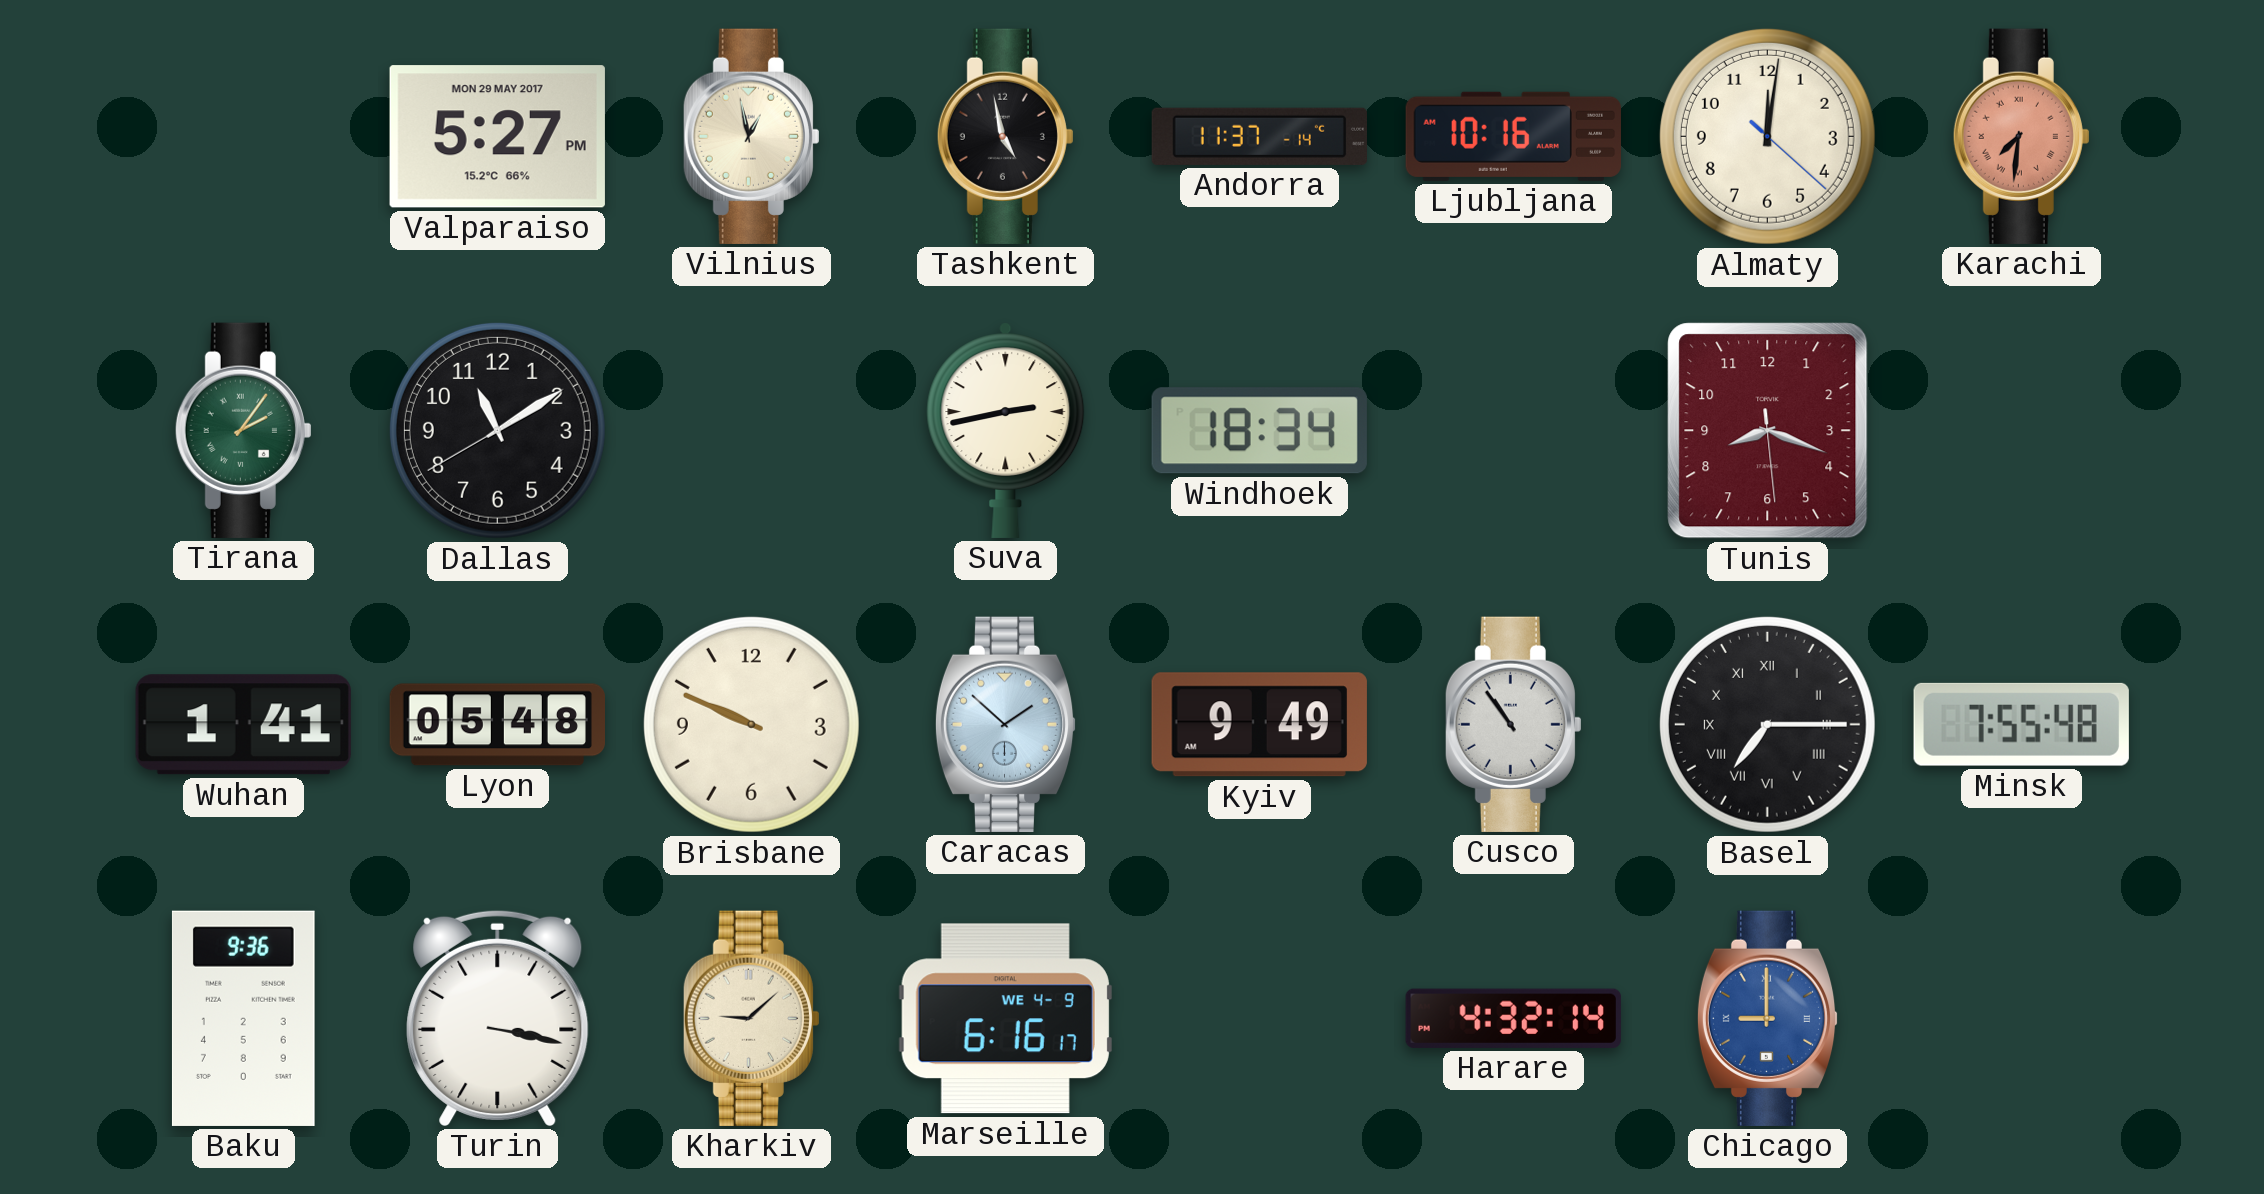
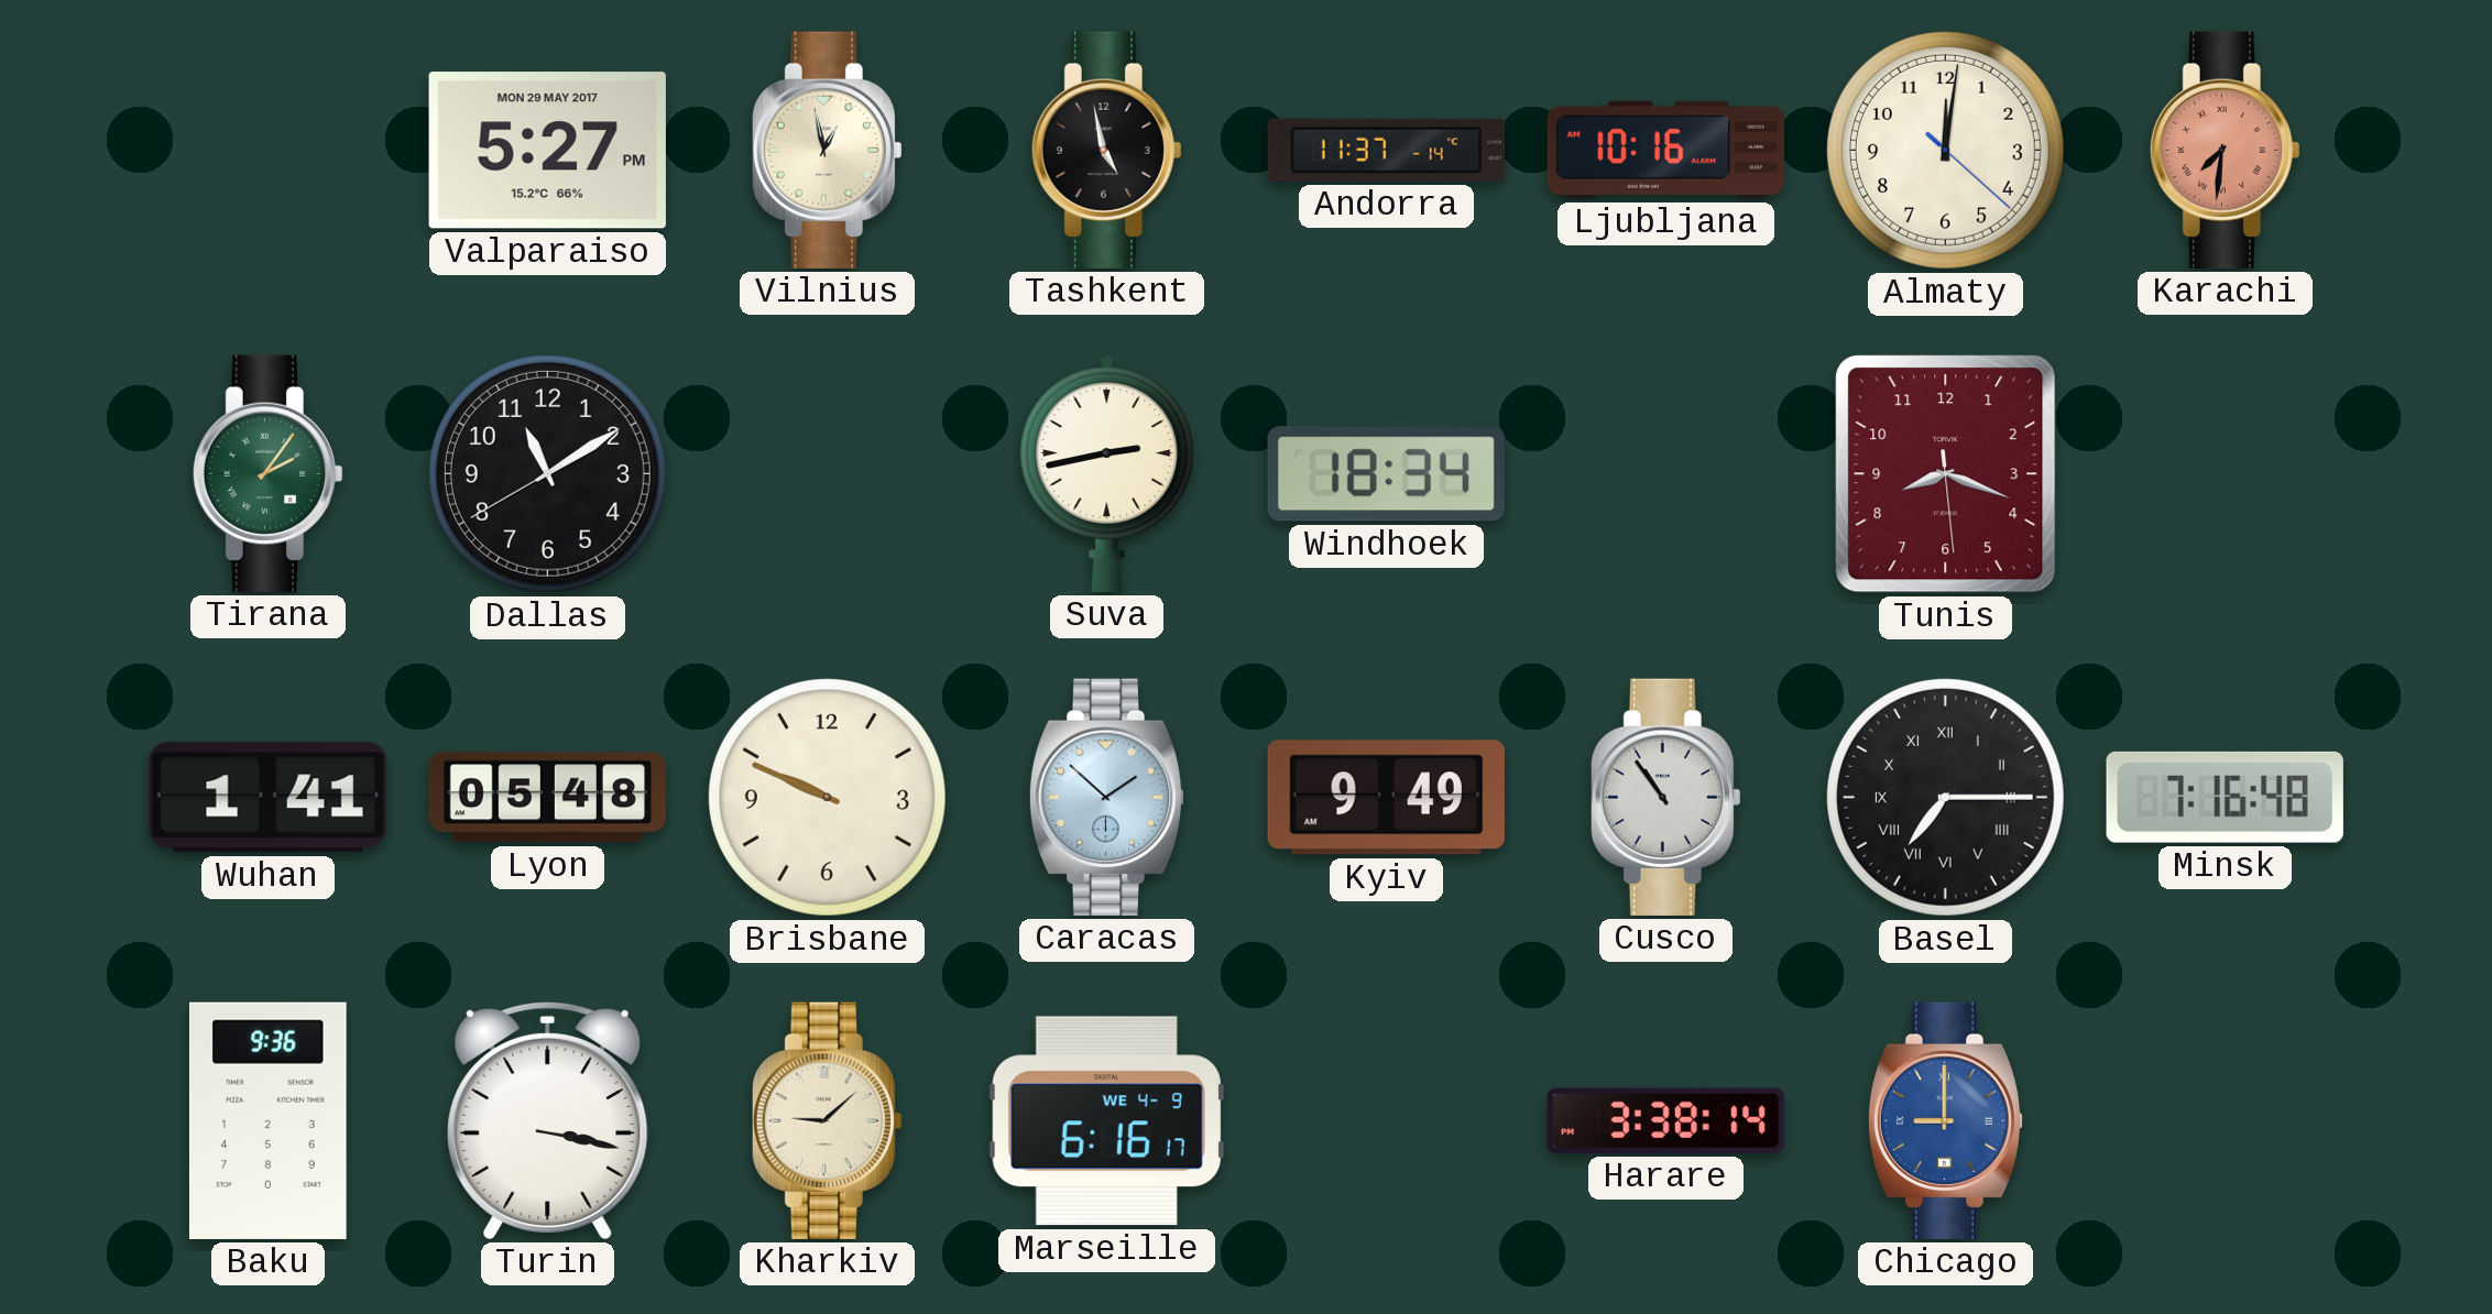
Minsk: 7:55 -> 7:16
Harare: 4:32 -> 3:38
